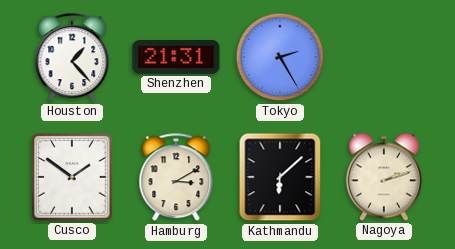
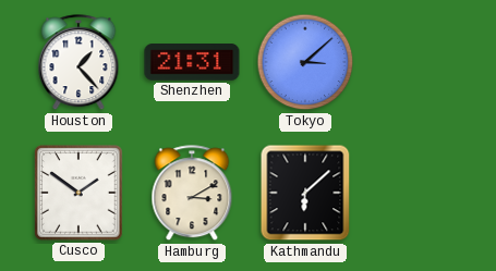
Tokyo: 2:25 -> 3:08
Nagoya: 2:12 -> none
